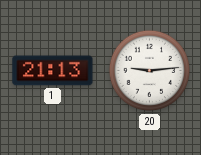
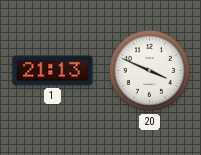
20: 9:14 -> 3:49
